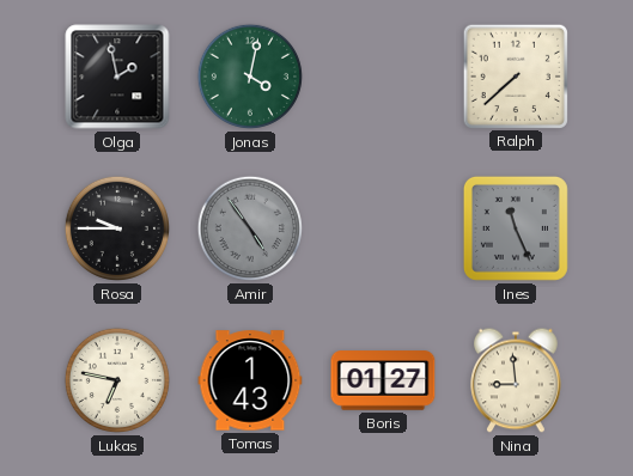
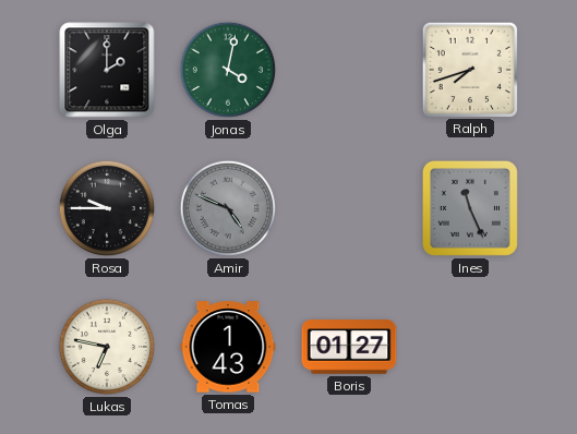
Olga: 1:58 -> 2:00
Ralph: 7:38 -> 7:42
Amir: 4:54 -> 4:49
Nina: 8:59 -> none
